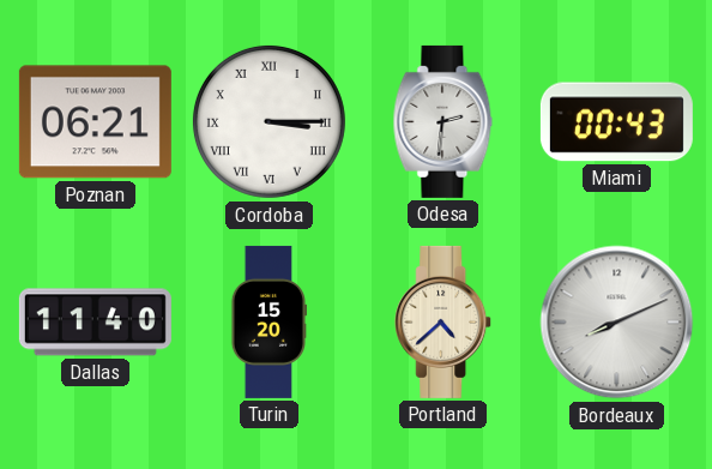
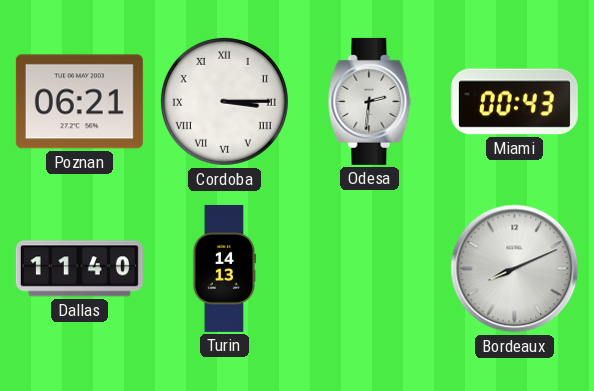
Turin: 15:20 -> 14:13
Portland: 4:38 -> none
